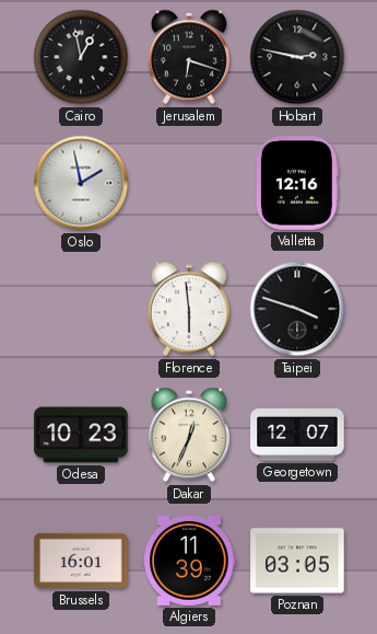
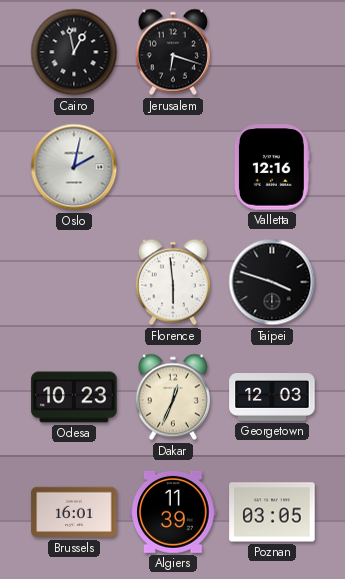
Hobart: 2:47 -> none
Oslo: 1:58 -> 2:02
Georgetown: 12:07 -> 12:03
